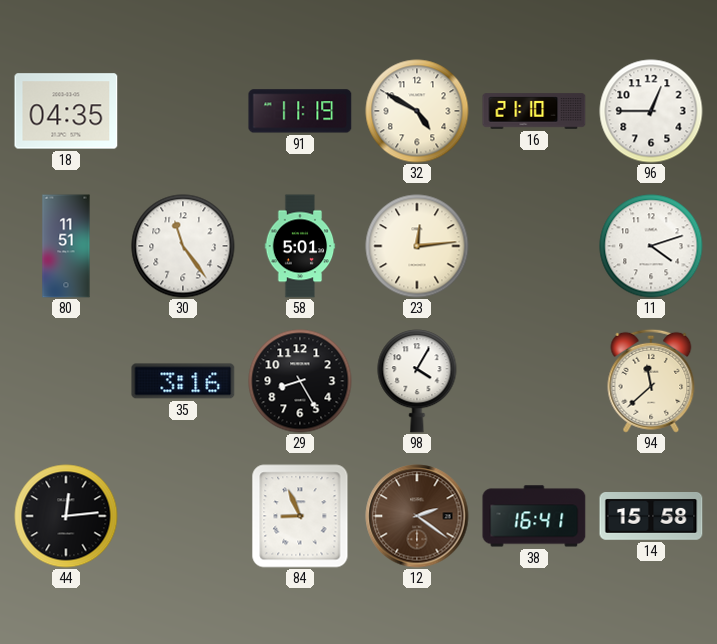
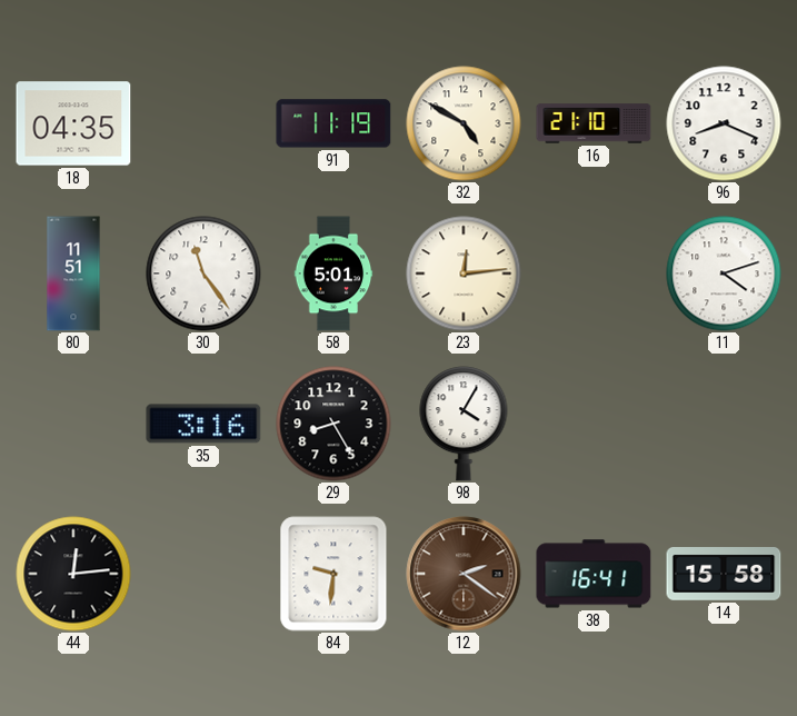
96: 12:45 -> 8:19
94: 11:38 -> none
84: 8:56 -> 9:31
